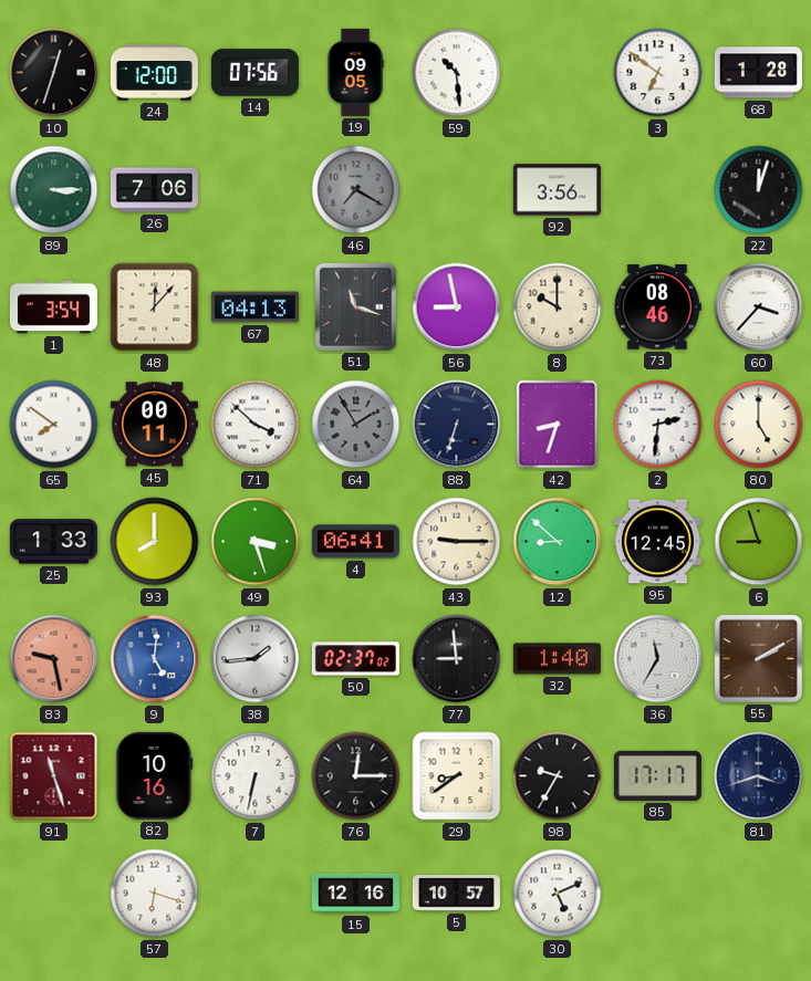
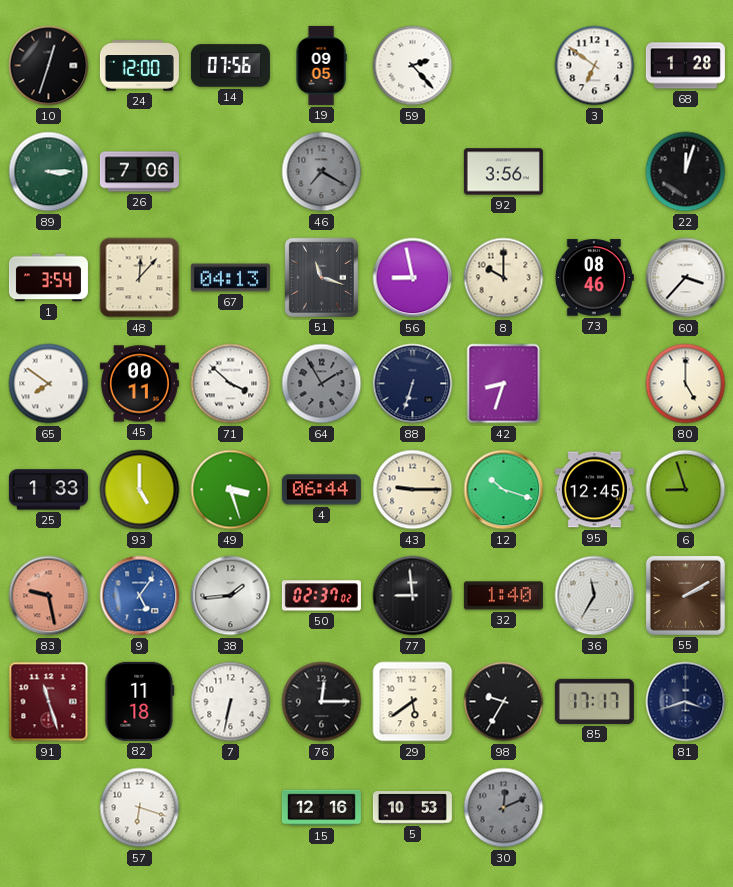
59: 10:29 -> 2:23
2: 2:31 -> none
93: 8:00 -> 5:00
4: 06:41 -> 06:44
12: 8:52 -> 10:18
9: 5:01 -> 5:06
82: 10:16 -> 11:18
29: 8:39 -> 5:39
5: 10:57 -> 10:53
30: 5:11 -> 12:11
30 dial: white -> grey
